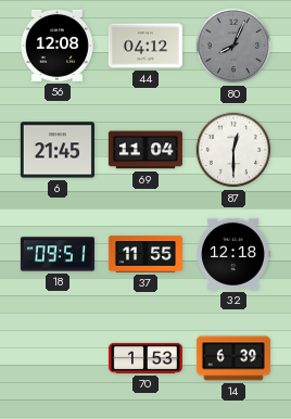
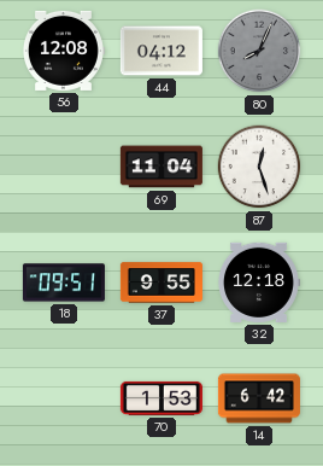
6: 21:45 -> none
87: 12:30 -> 12:27
37: 11:55 -> 9:55
14: 6:39 -> 6:42
